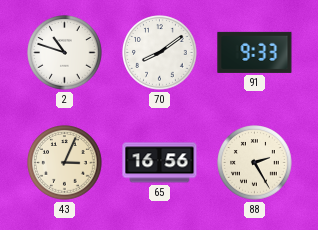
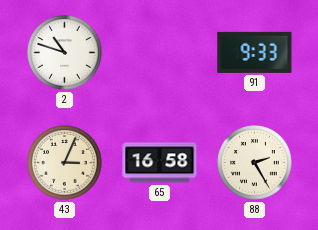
70: 8:09 -> none
65: 16:56 -> 16:58
